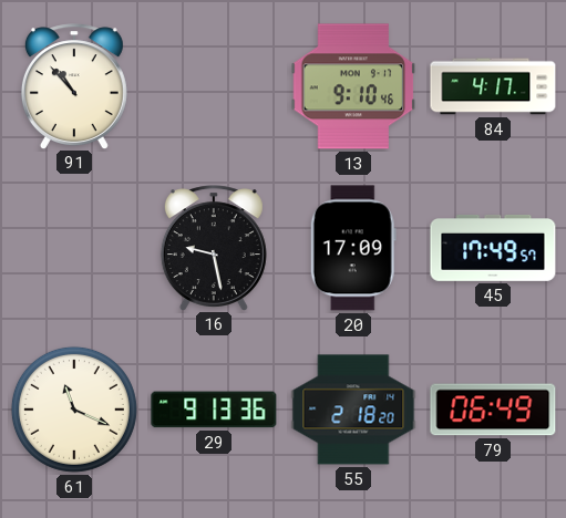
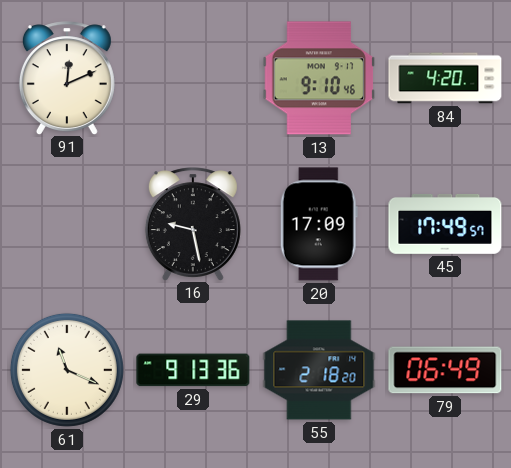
91: 10:53 -> 12:11
84: 4:17 -> 4:20
